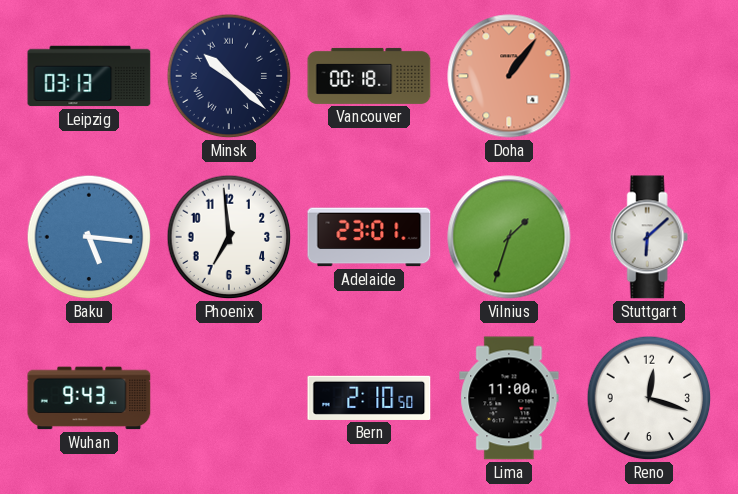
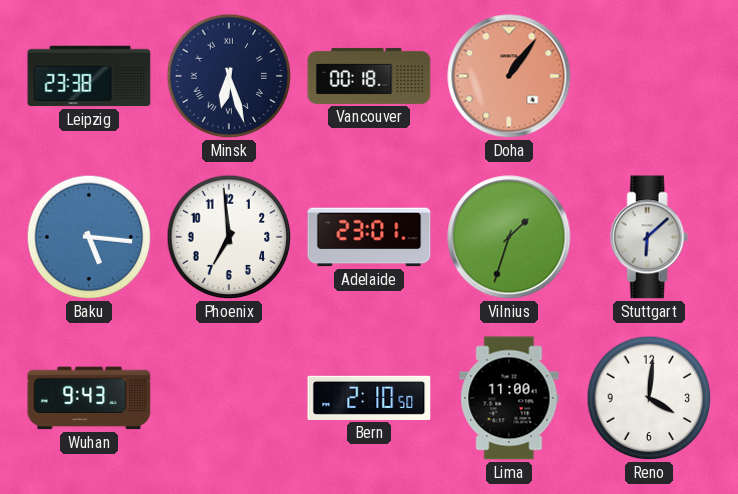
Leipzig: 03:13 -> 23:38
Minsk: 10:22 -> 6:27
Reno: 12:18 -> 4:01
